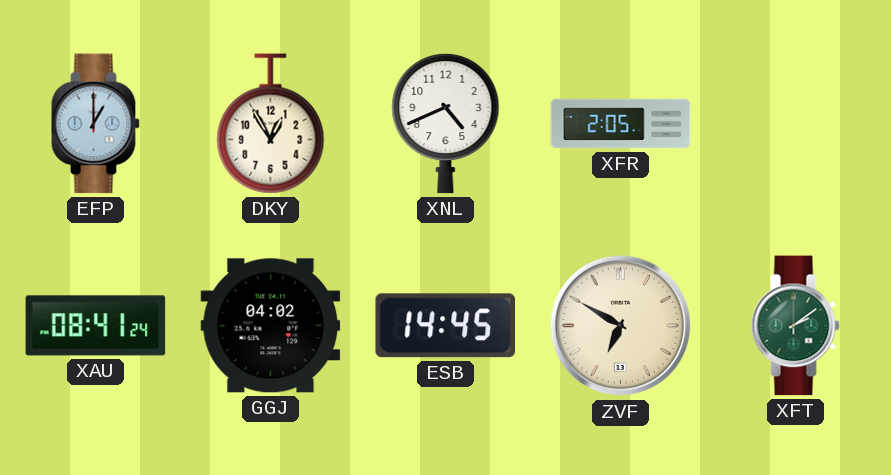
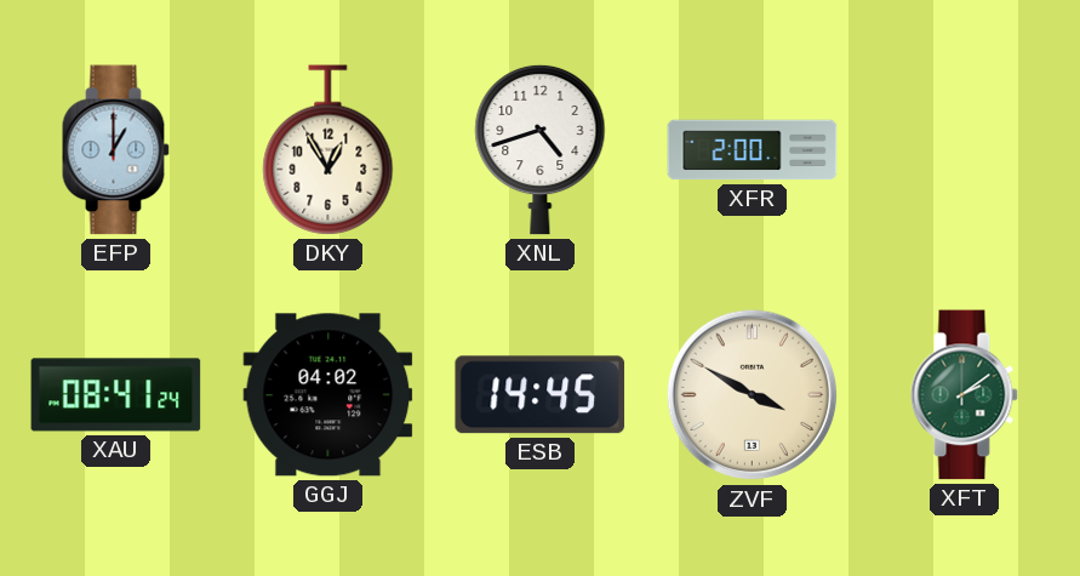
XNL: 4:41 -> 4:42
XFR: 2:05 -> 2:00
ZVF: 6:50 -> 3:50
